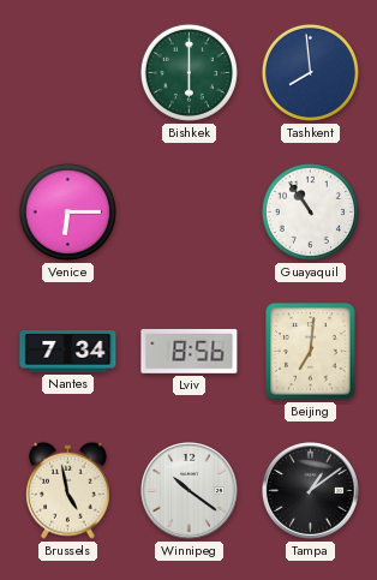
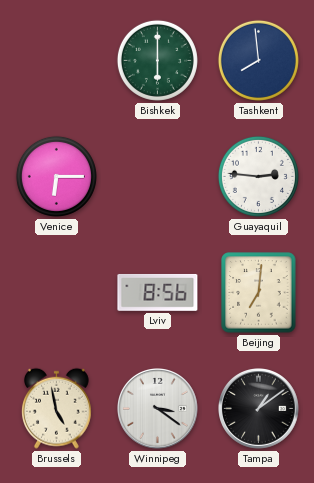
Guayaquil: 10:54 -> 2:46
Nantes: 7:34 -> none
Winnipeg: 10:21 -> 3:21
